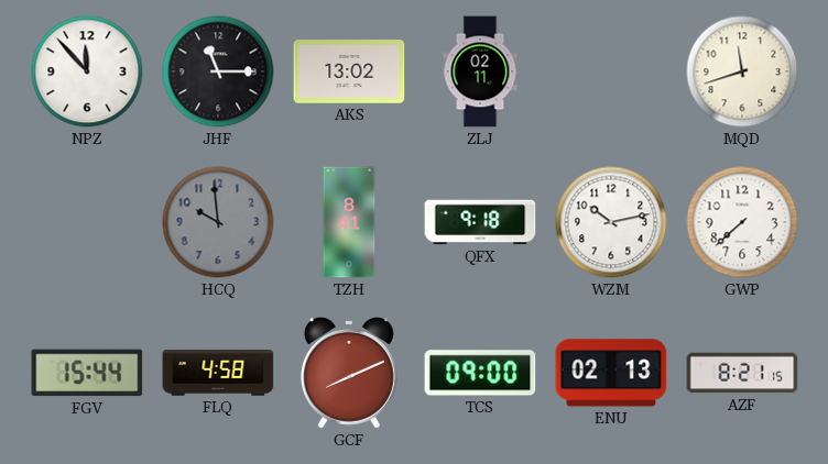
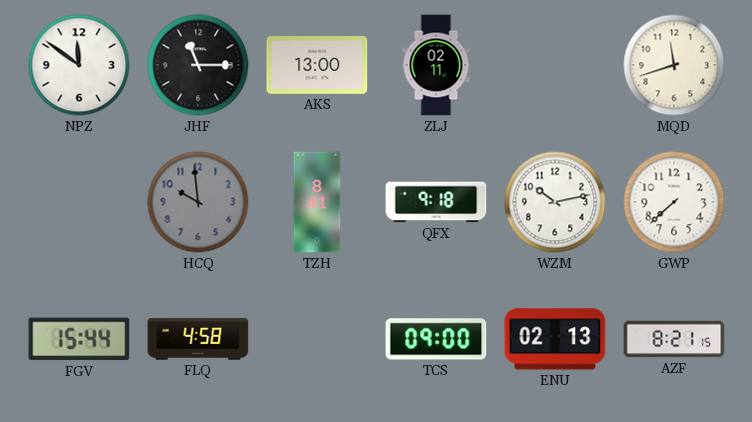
NPZ: 11:53 -> 11:51
AKS: 13:02 -> 13:00
GCF: 8:11 -> none
